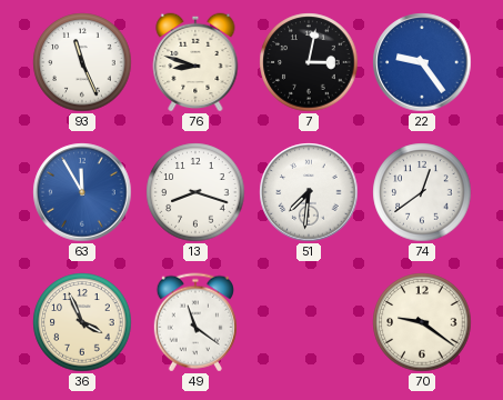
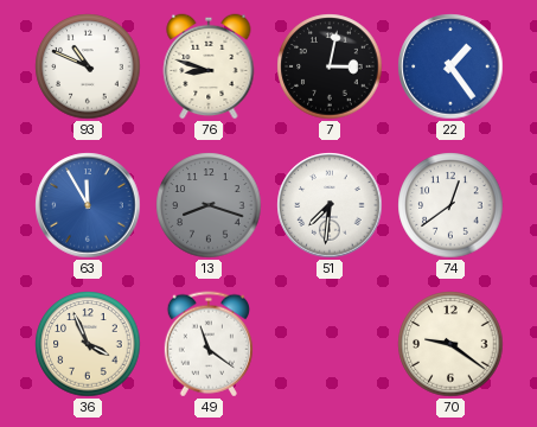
93: 11:26 -> 10:49
22: 9:24 -> 1:24
13 dial: white -> grey
